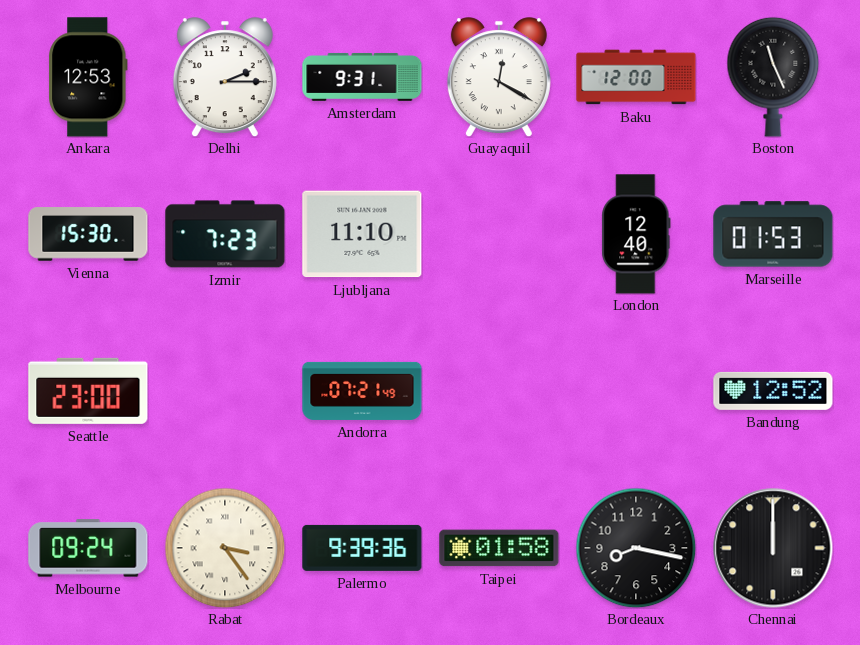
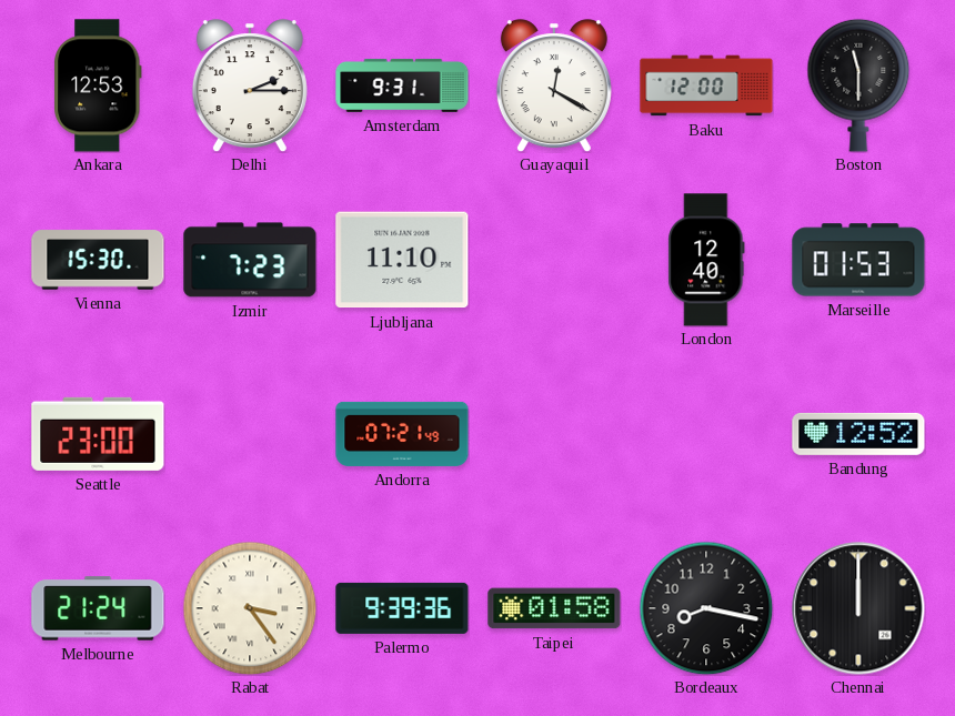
Boston: 11:26 -> 11:30
Melbourne: 09:24 -> 21:24
